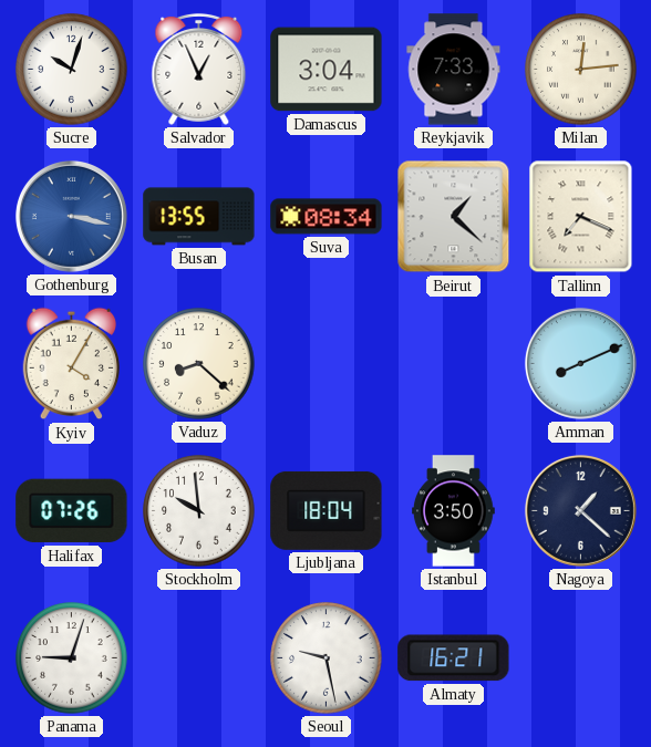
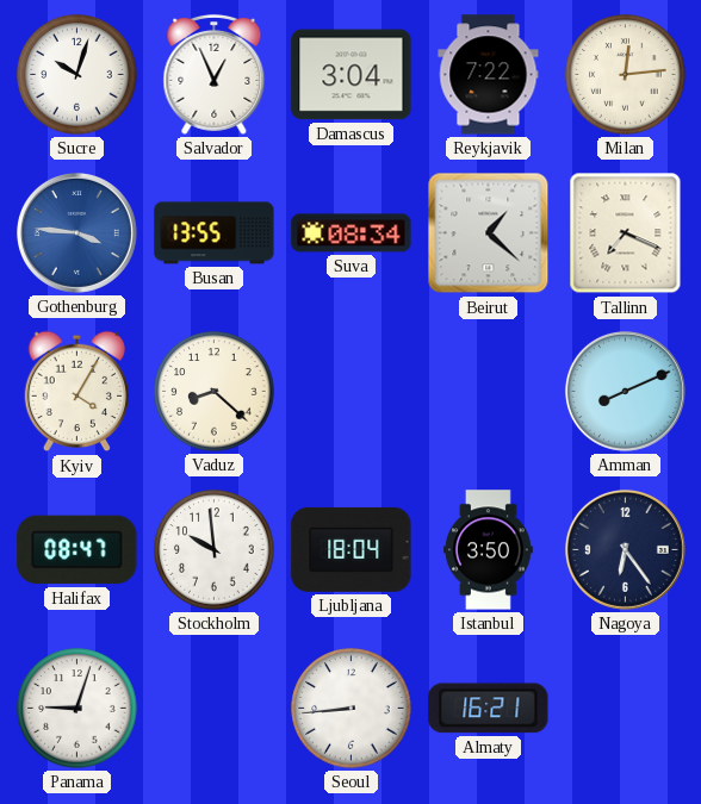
Reykjavik: 7:33 -> 7:22
Gothenburg: 3:17 -> 3:46
Halifax: 07:26 -> 08:47
Nagoya: 1:22 -> 6:24
Seoul: 9:28 -> 8:44
